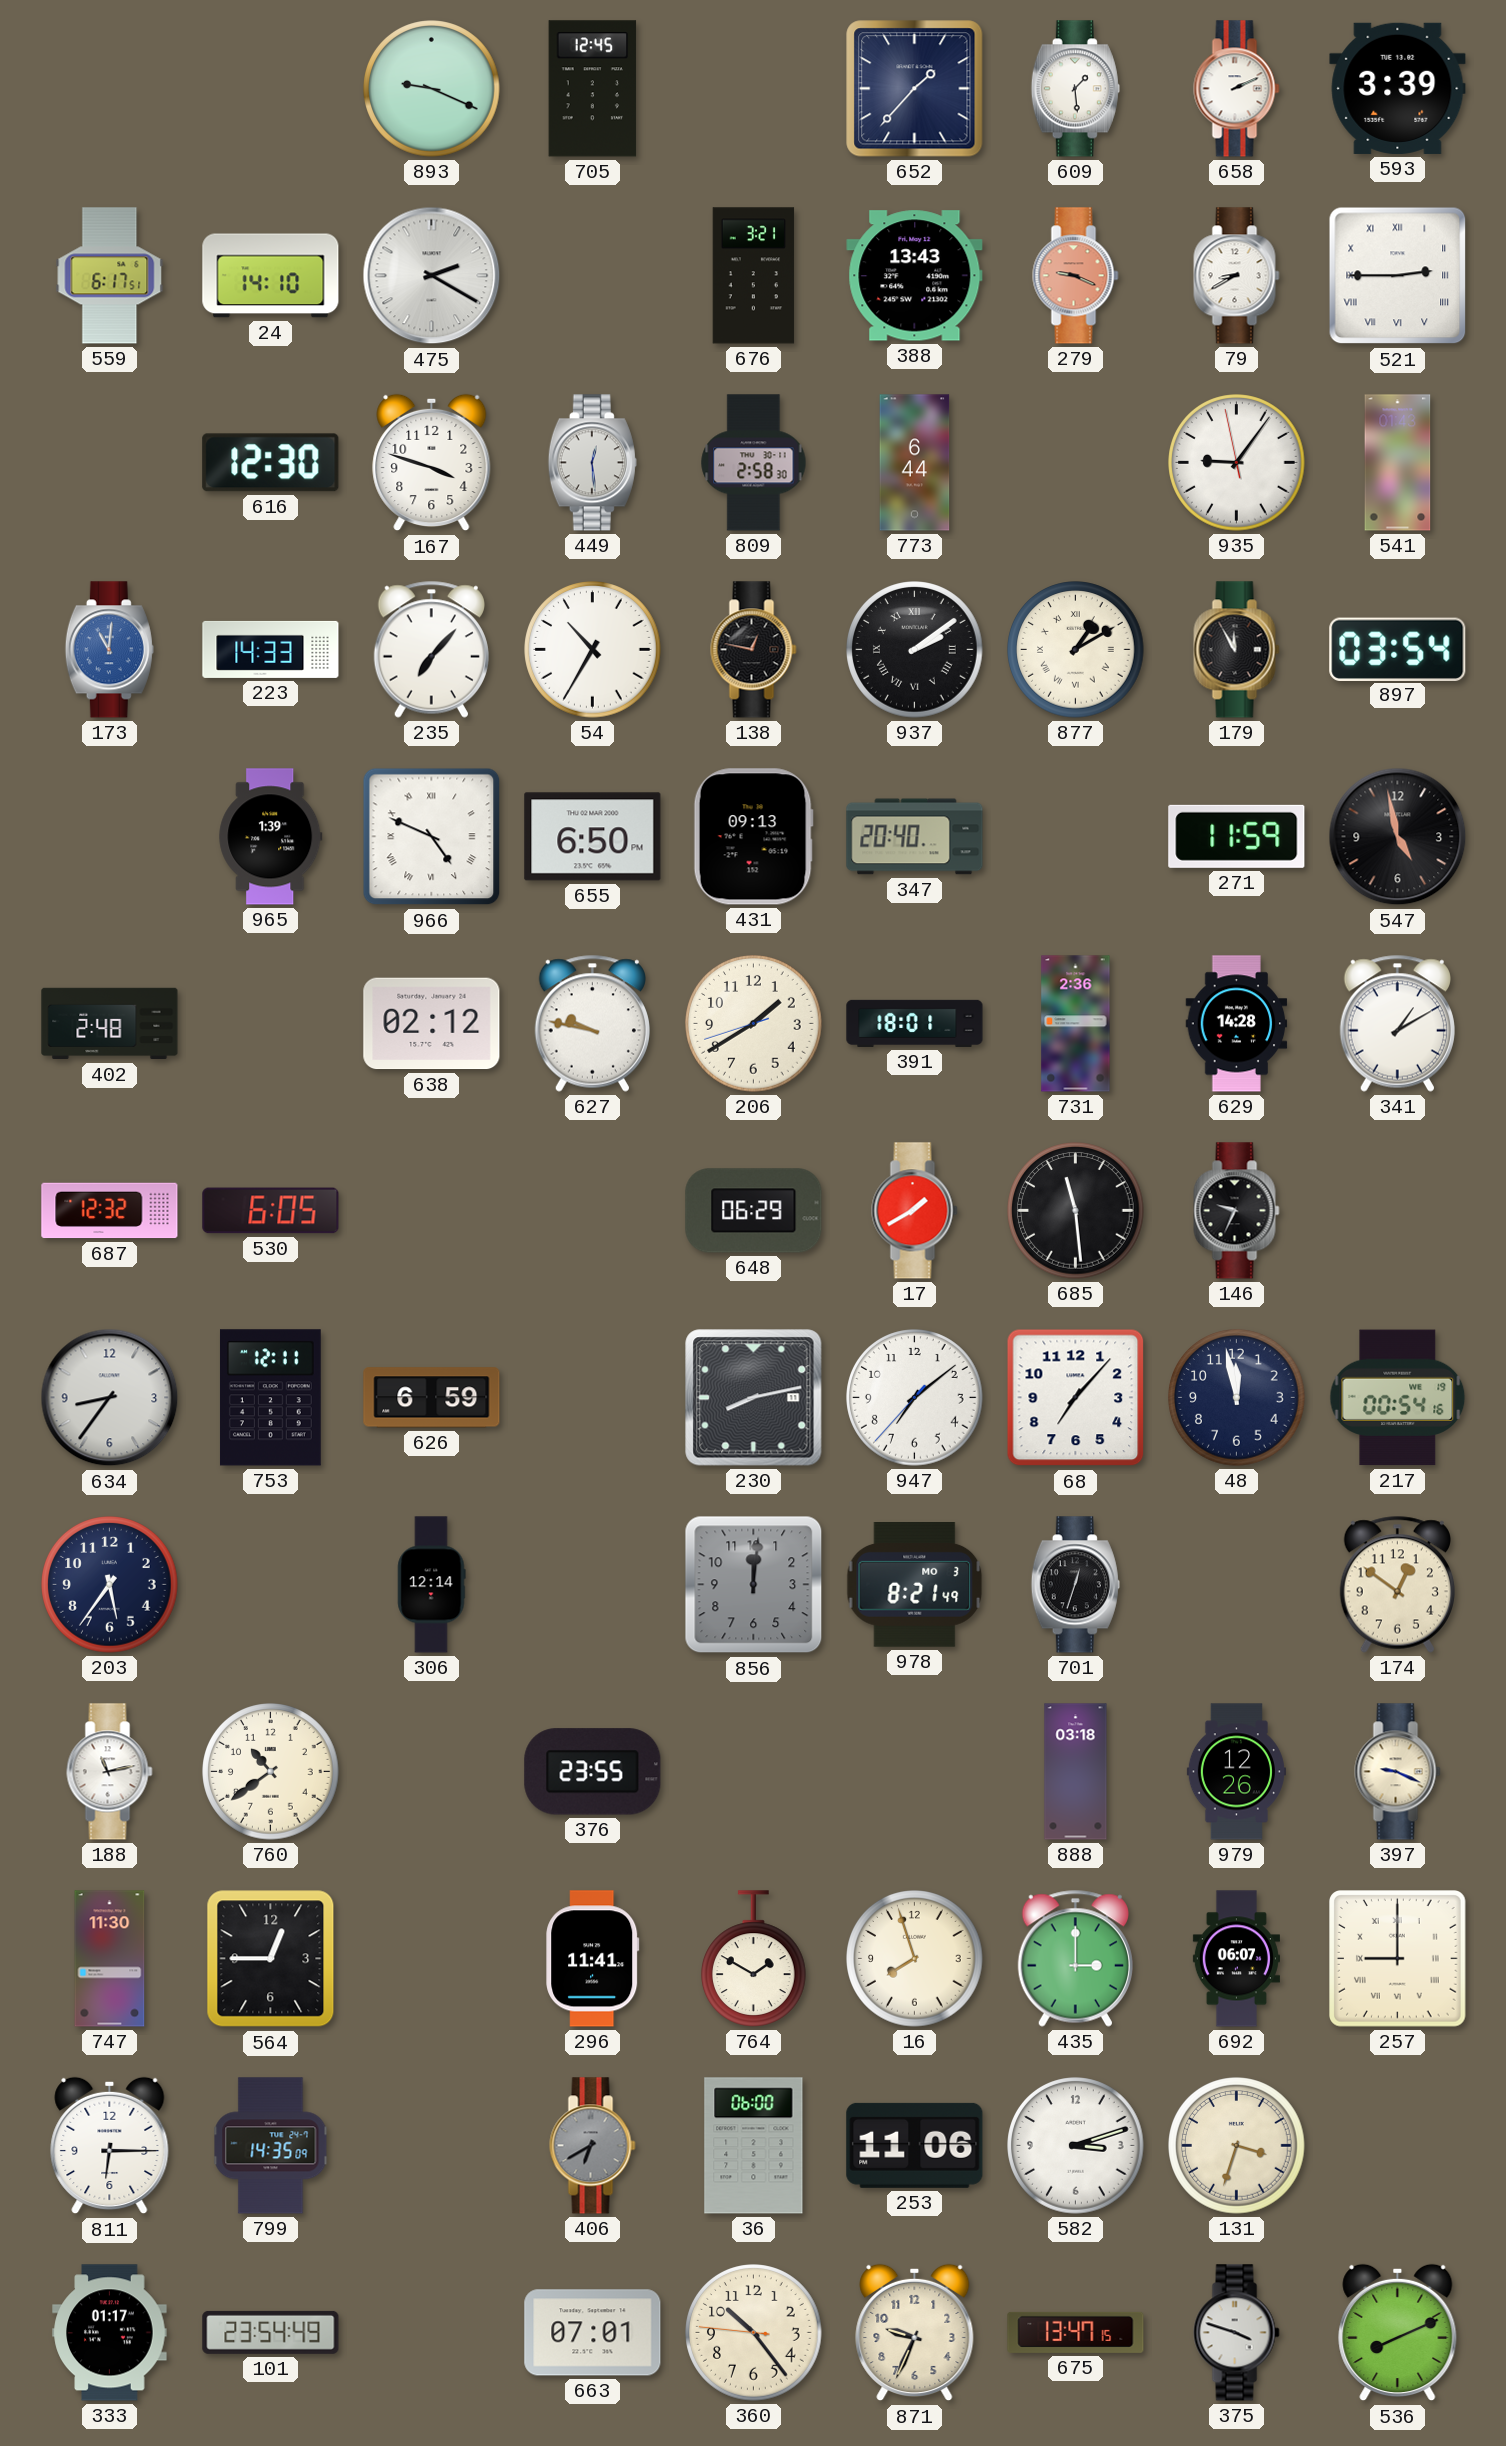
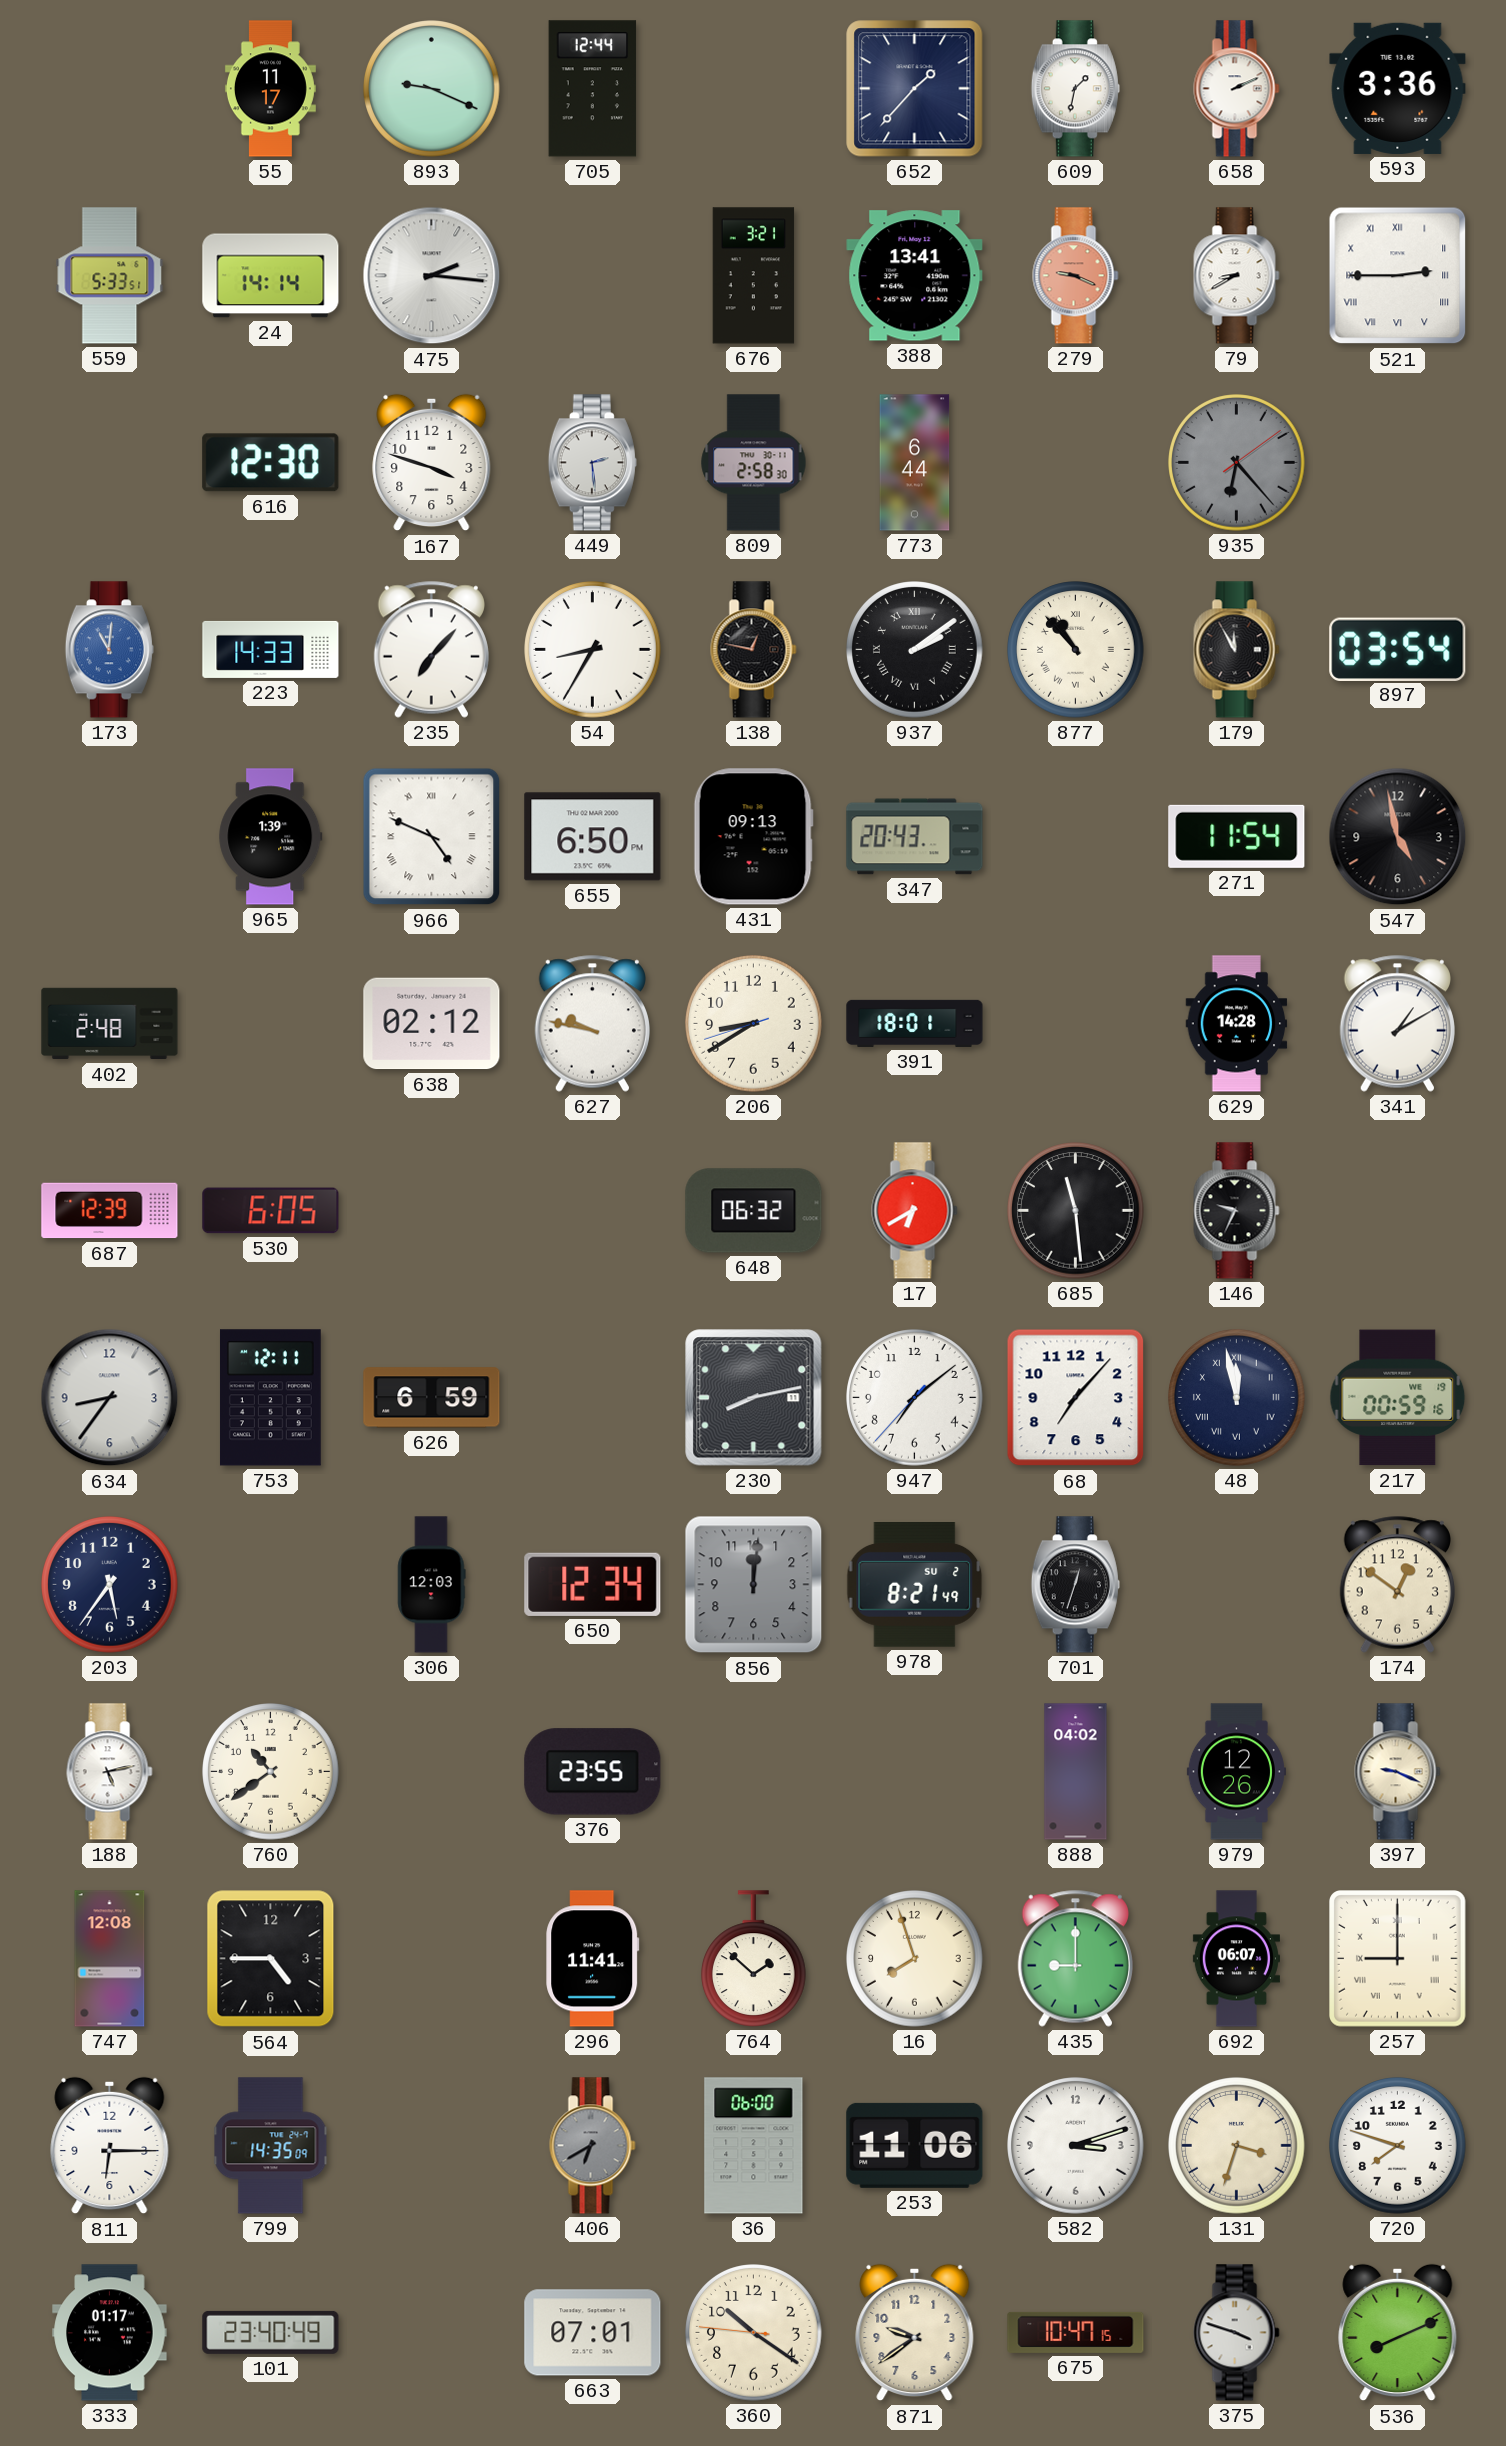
55: none -> 11:17
705: 12:45 -> 12:44
609: 1:29 -> 1:32
593: 3:39 -> 3:36
559: 6:17 -> 5:33
24: 14:10 -> 14:14
475: 2:20 -> 2:16
388: 13:43 -> 13:41
449: 12:29 -> 2:29
935: 9:05 -> 6:23
935 dial: white -> grey
541: 01:43 -> none
54: 10:35 -> 8:35
877: 1:10 -> 10:53
347: 20:40 -> 20:43
271: 11:59 -> 11:54
206: 1:39 -> 8:39
731: 2:36 -> none
687: 12:32 -> 12:39
648: 06:29 -> 06:32
17: 1:40 -> 6:40
48 numerals: Arabic -> Roman
217: 00:54 -> 00:59
306: 12:14 -> 12:03
650: none -> 12:34
978 date: MO 3 -> SU 2
188: 11:13 -> 5:13
888: 03:18 -> 04:02
747: 11:30 -> 12:08
564: 12:45 -> 4:45
764: 1:50 -> 1:52
435: 3:00 -> 9:00
720: none -> 7:48
101: 23:54 -> 23:40
360: 10:23 -> 10:20
871: 9:34 -> 9:39
675: 13:47 -> 10:47
